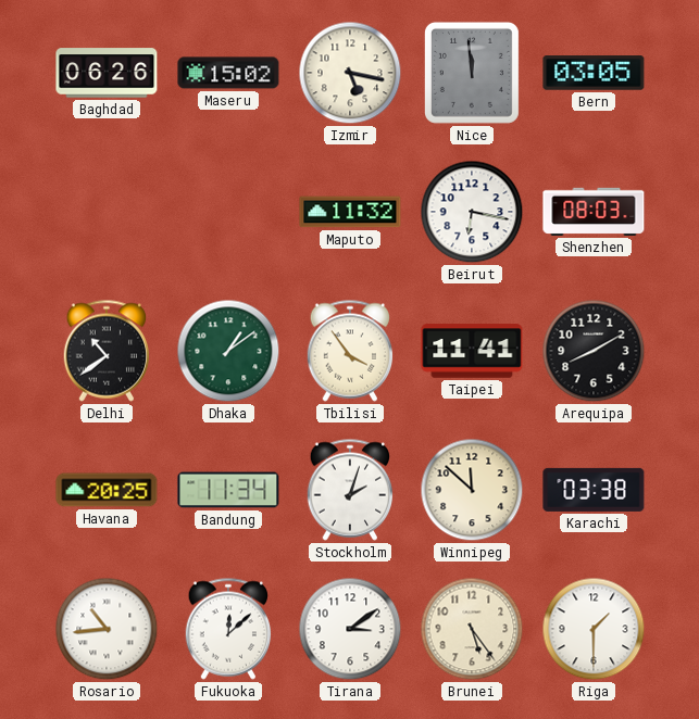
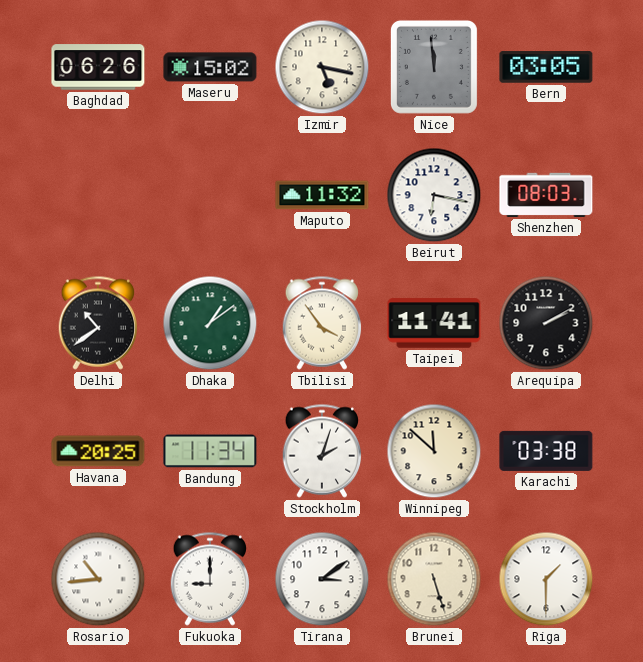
Arequipa: 8:10 -> 2:10
Fukuoka: 12:08 -> 9:00
Brunei: 5:24 -> 5:27
